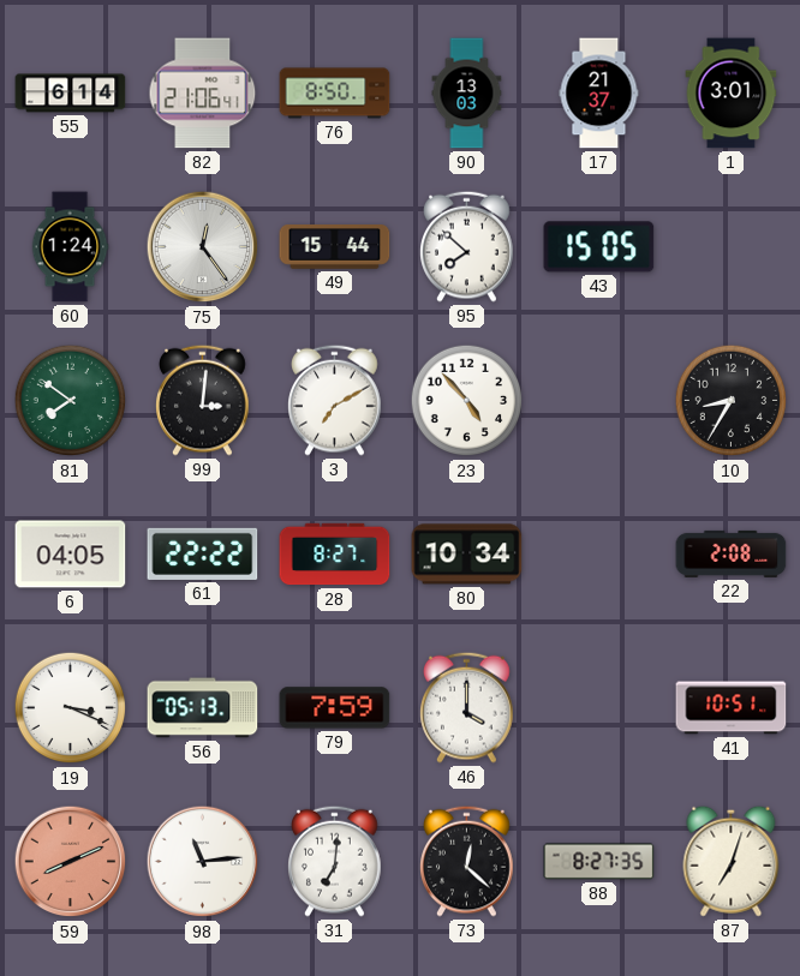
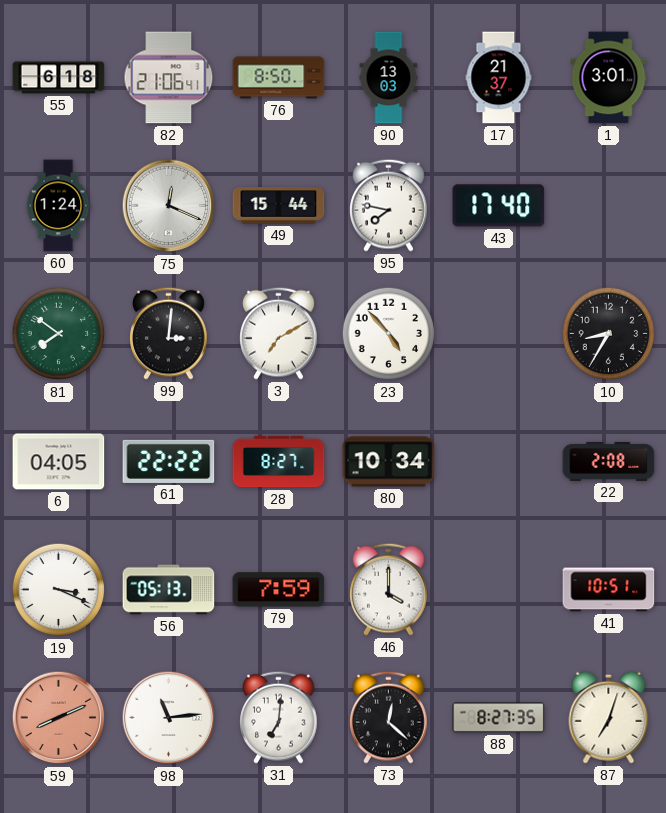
55: 6:14 -> 6:18
75: 12:24 -> 12:19
95: 7:52 -> 7:47
43: 15:05 -> 17:40
